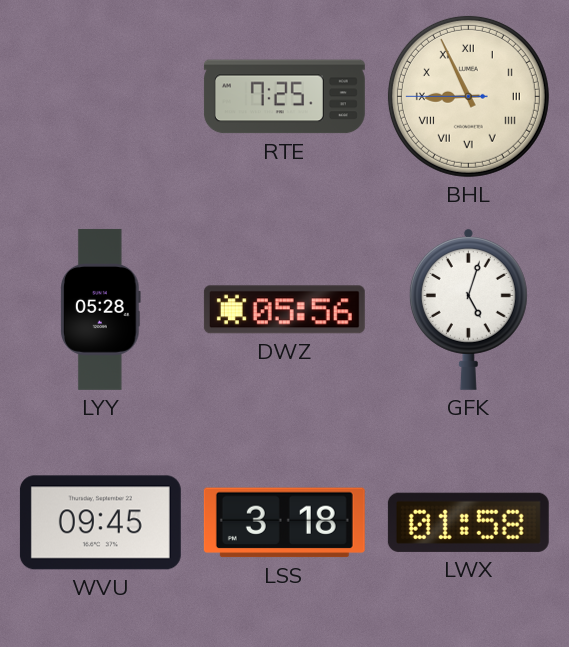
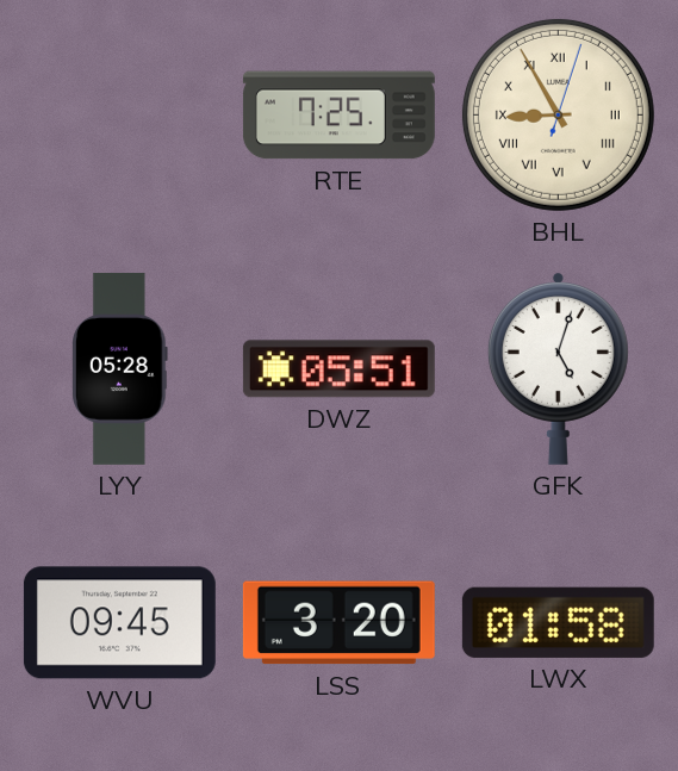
BHL: 8:55:45 -> 8:55:03
DWZ: 05:56 -> 05:51
LSS: 3:18 -> 3:20
